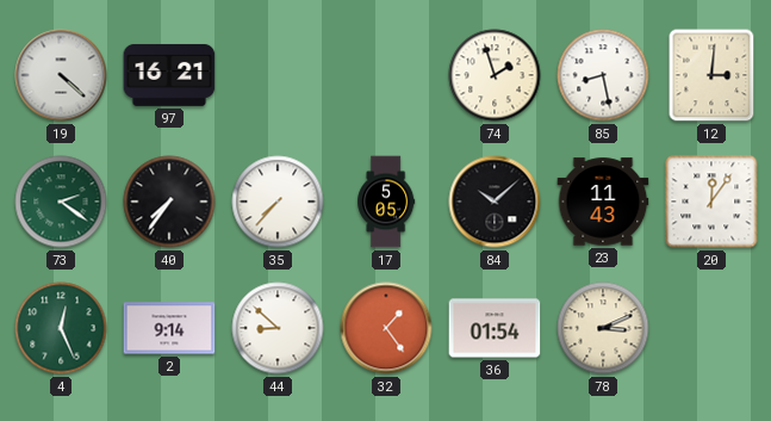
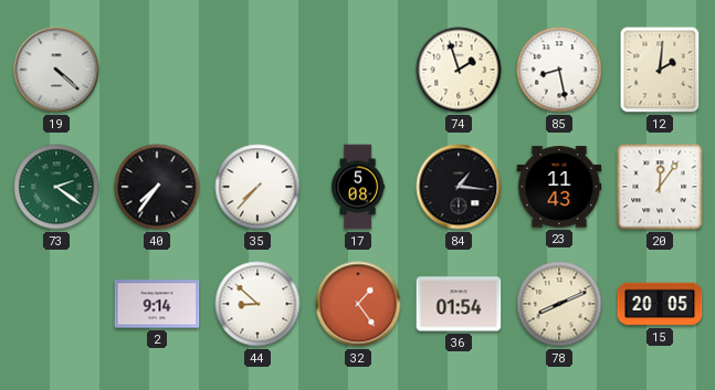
97: 16:21 -> none
12: 3:01 -> 2:01
17: 5:05 -> 5:08
84: 10:08 -> 1:16
4: 12:26 -> none
78: 3:11 -> 8:11
15: none -> 20:05
